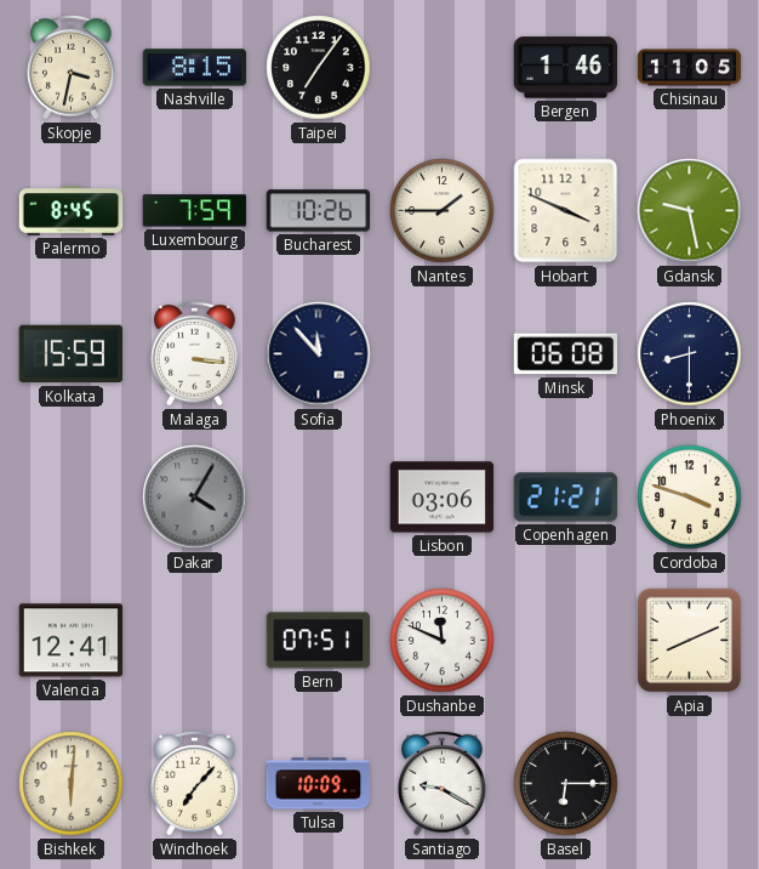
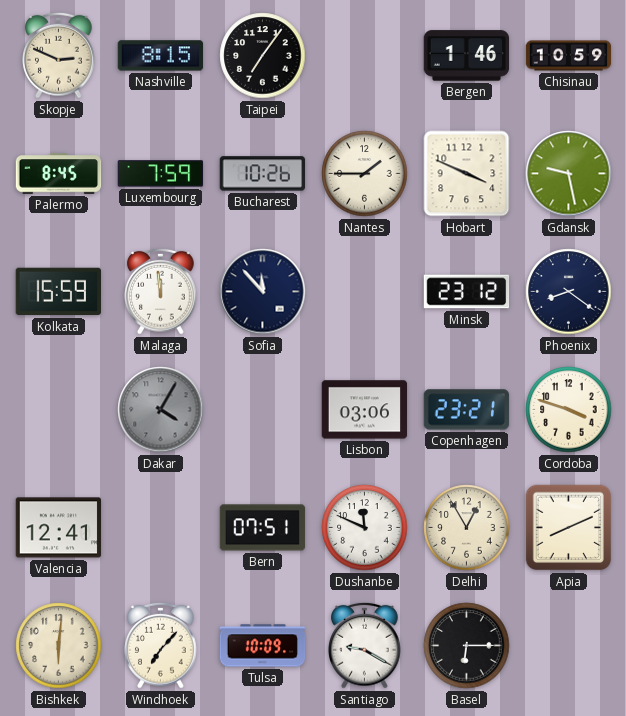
Skopje: 3:32 -> 2:49
Chisinau: 11:05 -> 10:59
Malaga: 3:16 -> 11:59
Minsk: 06:08 -> 23:12
Phoenix: 8:30 -> 8:21
Copenhagen: 21:21 -> 23:21
Delhi: none -> 12:55
